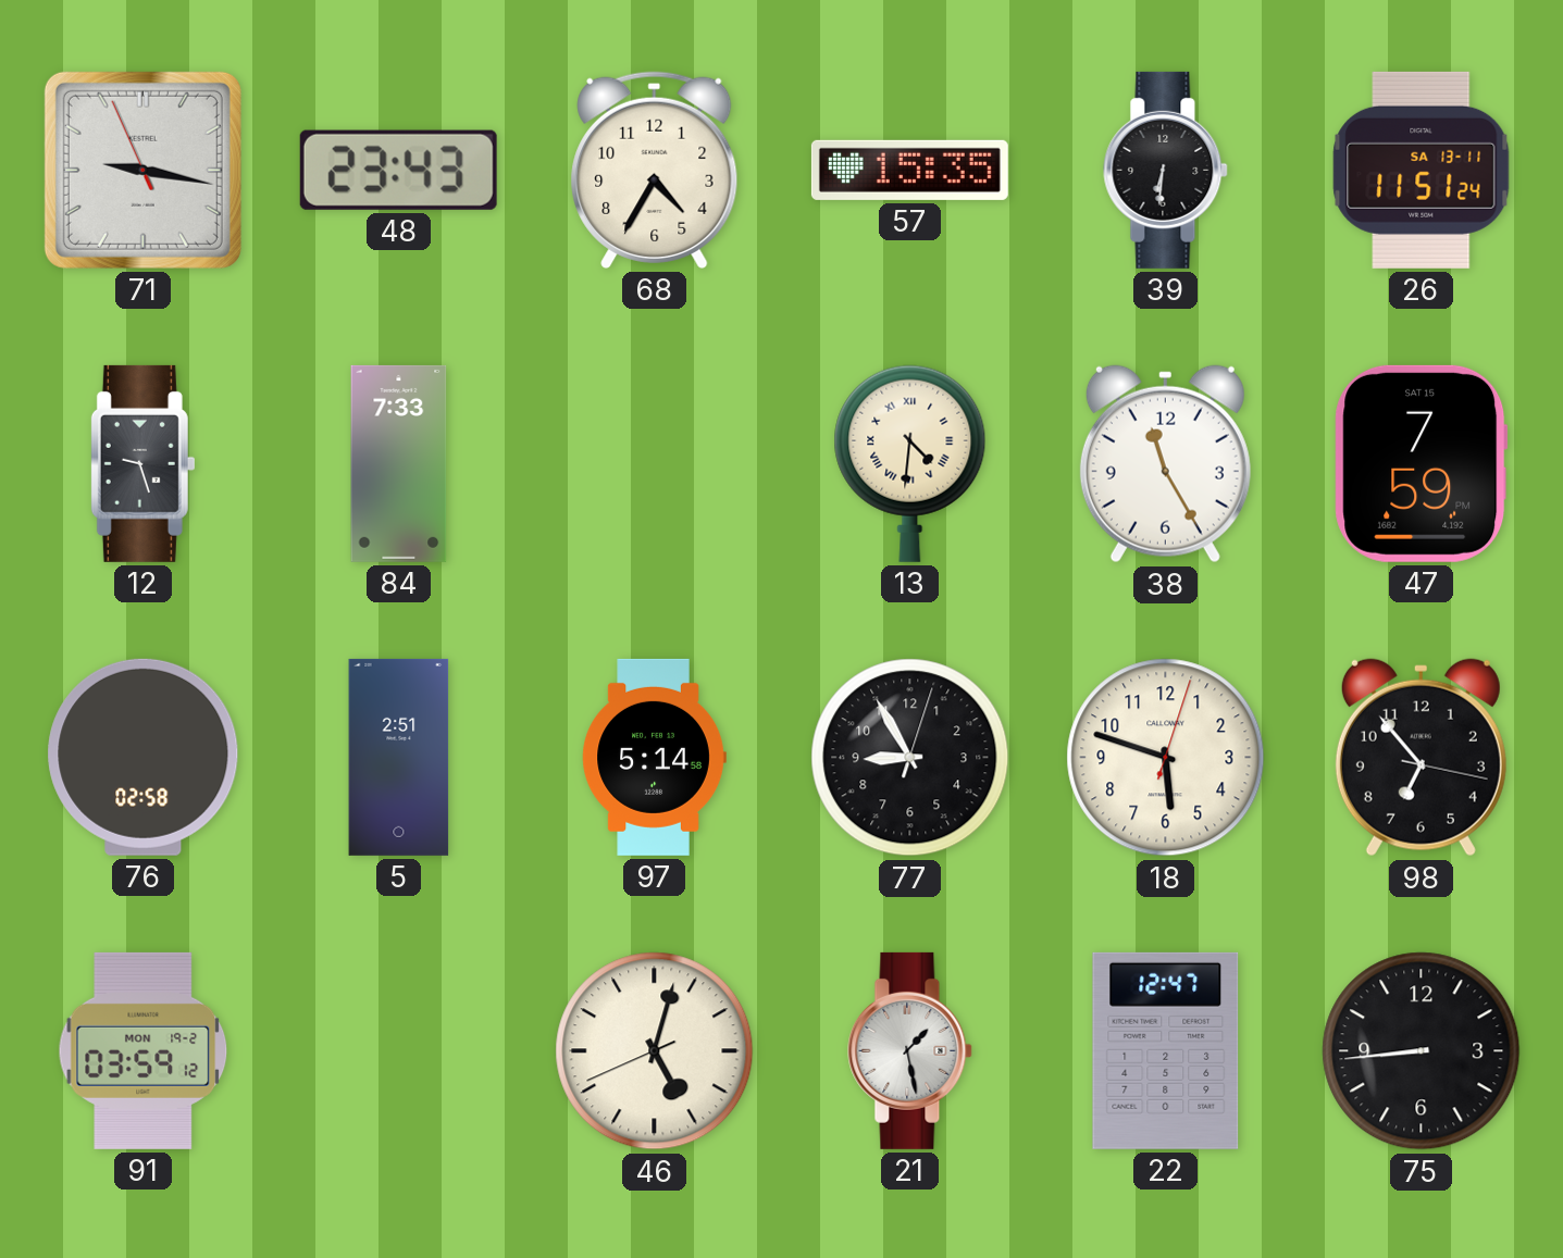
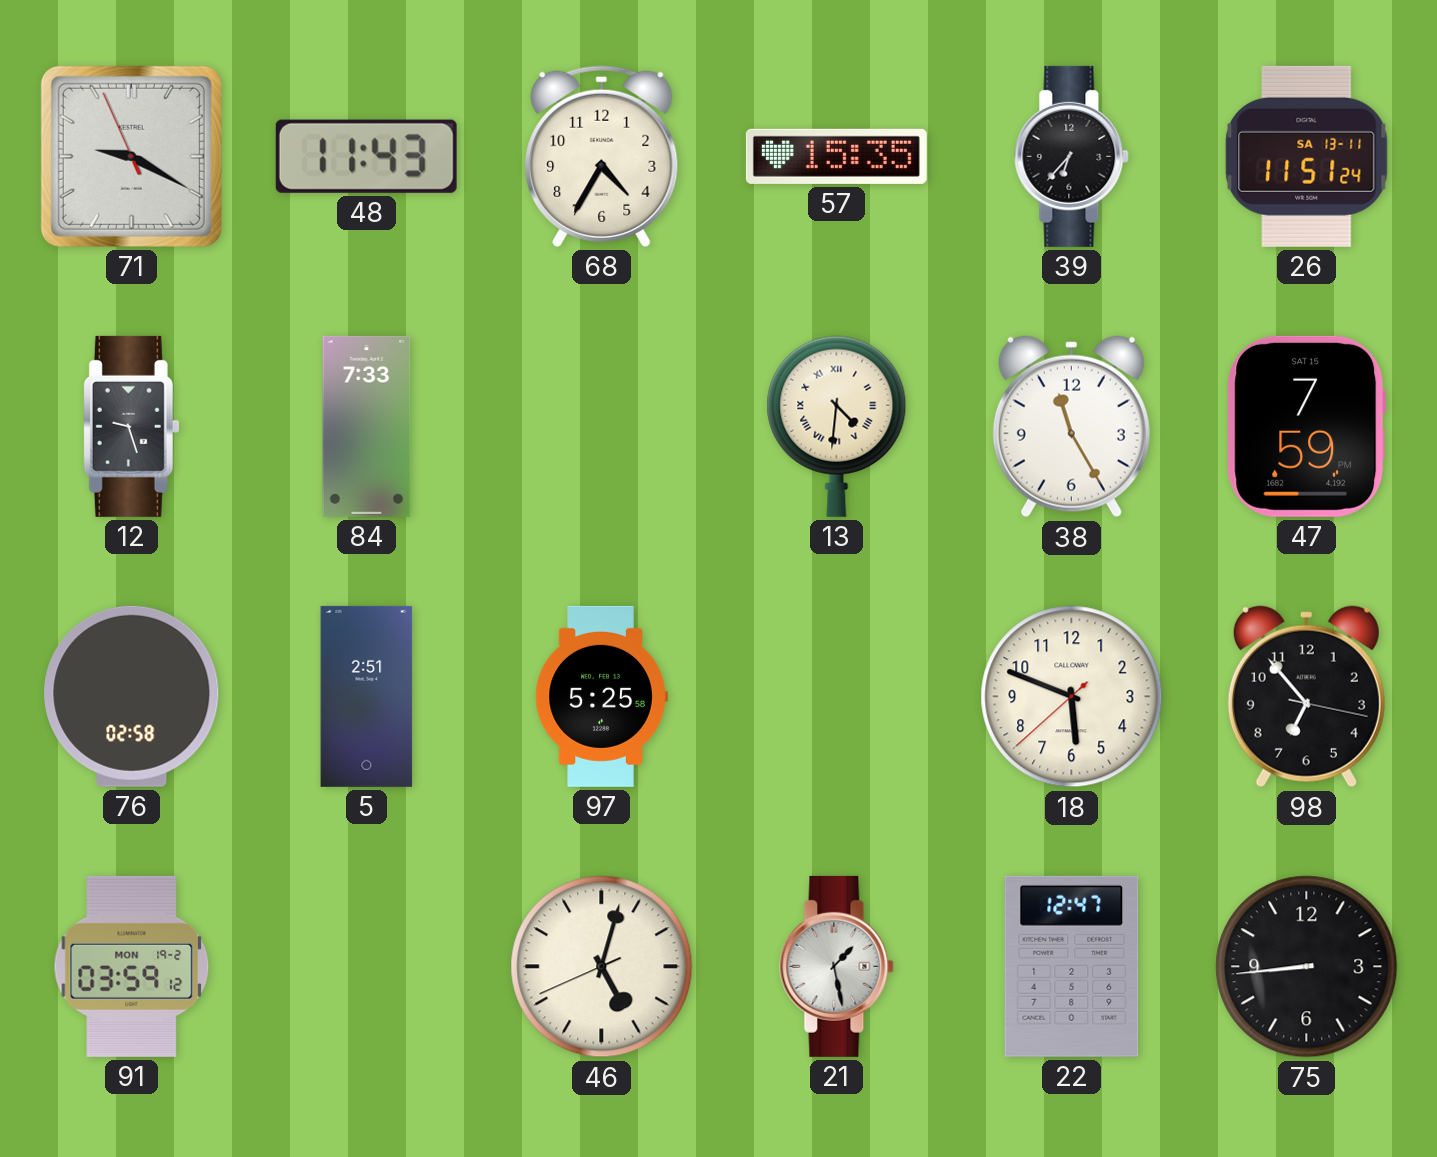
71: 9:16 -> 9:19
48: 23:43 -> 11:43
39: 6:31 -> 6:37
97: 5:14 -> 5:25
77: 8:55 -> none
18: 5:48:03 -> 5:48:38
